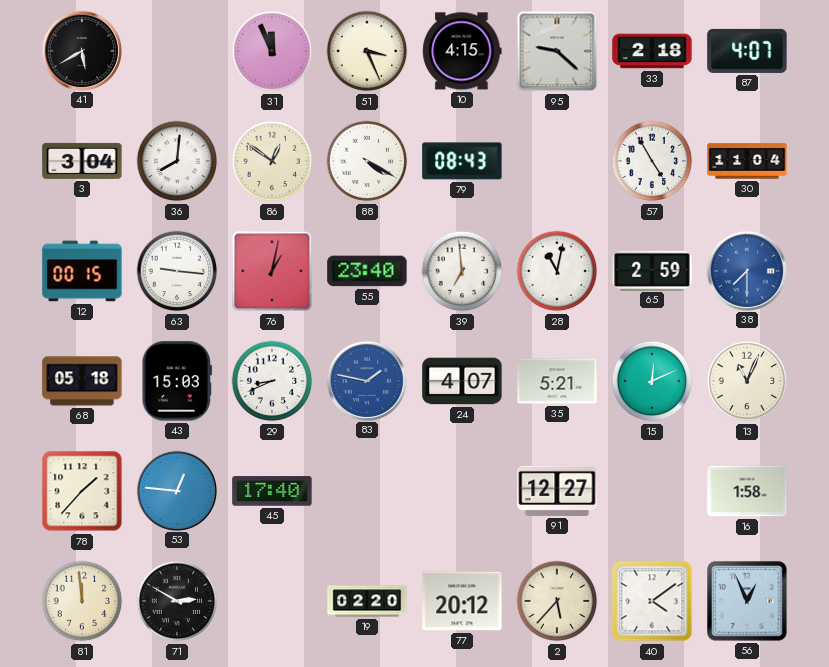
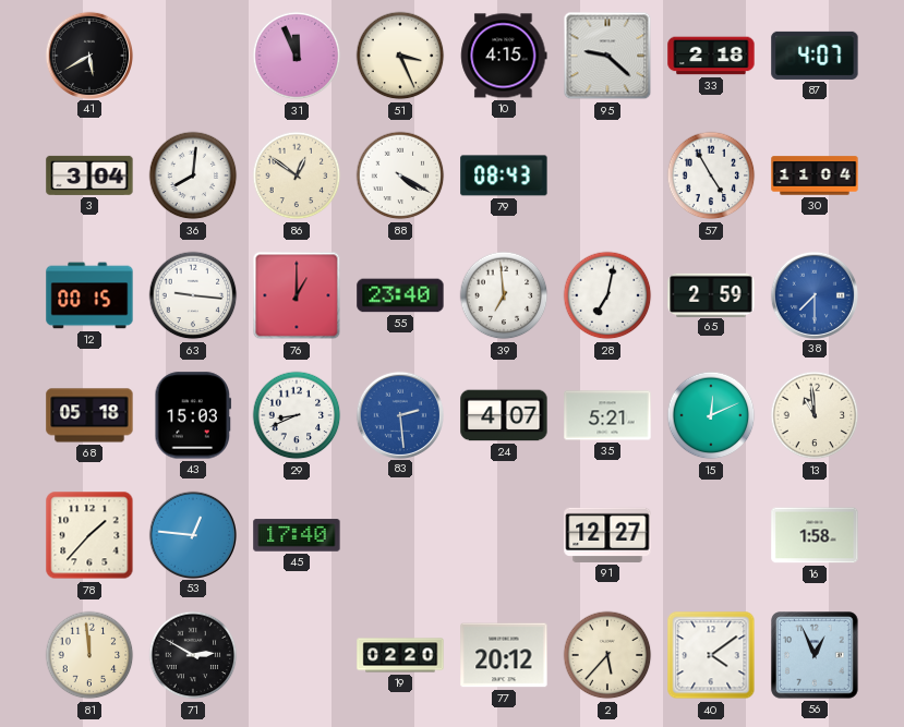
76: 1:02 -> 1:00
28: 11:02 -> 7:02
83: 1:47 -> 2:29
13: 11:04 -> 10:59
